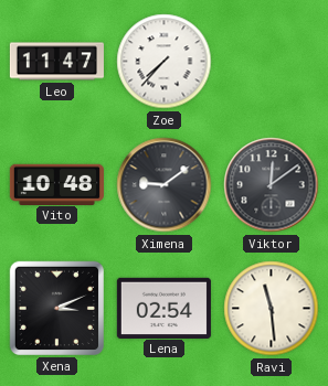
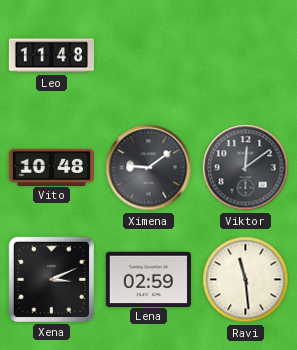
Leo: 11:47 -> 11:48
Zoe: 7:37 -> none
Lena: 02:54 -> 02:59
